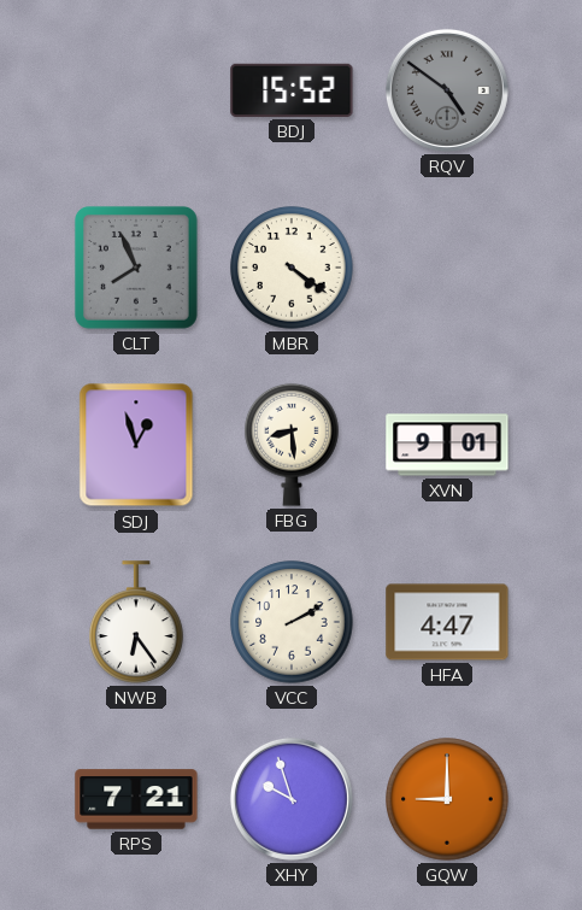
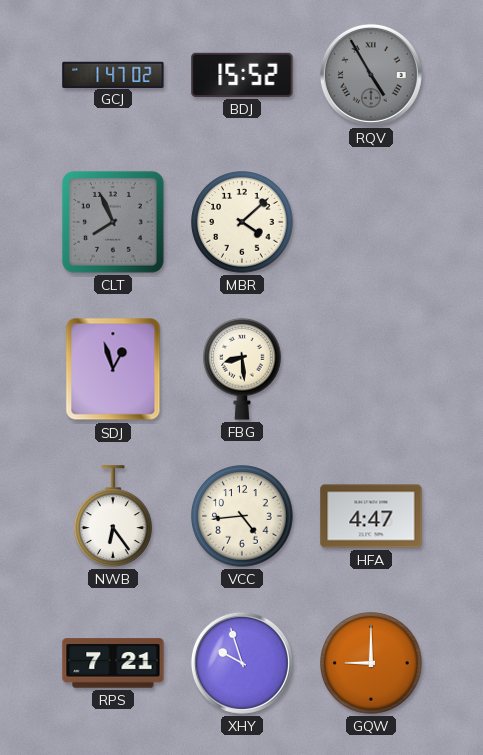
GCJ: none -> 1:47
RQV: 4:51 -> 4:55
MBR: 4:21 -> 4:08
XVN: 9:01 -> none
VCC: 2:10 -> 4:44
